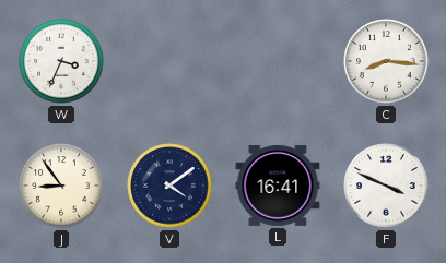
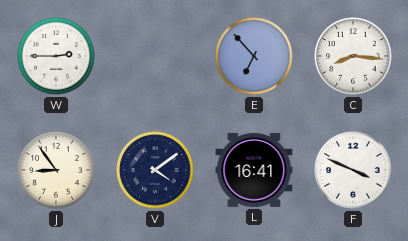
W: 3:34 -> 2:45
E: none -> 6:53
